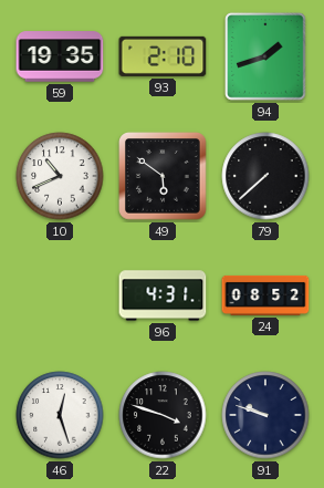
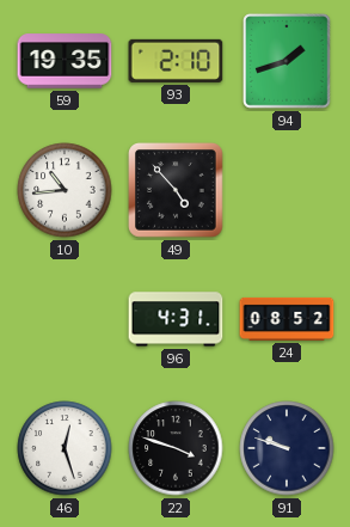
10: 10:41 -> 10:44
49: 5:51 -> 4:53
79: 7:38 -> none
